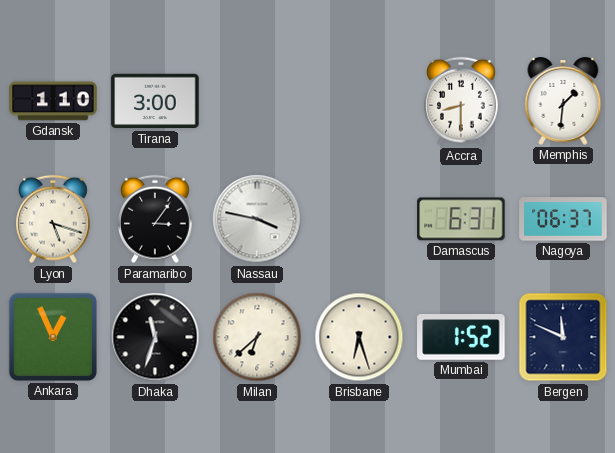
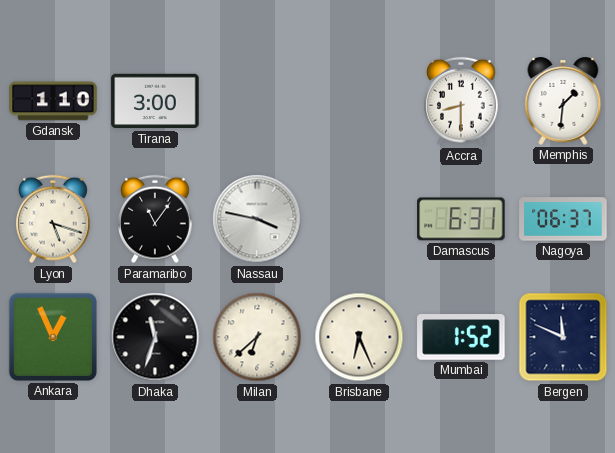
Paramaribo: 3:06 -> 11:06
Brisbane: 6:27 -> 6:26
